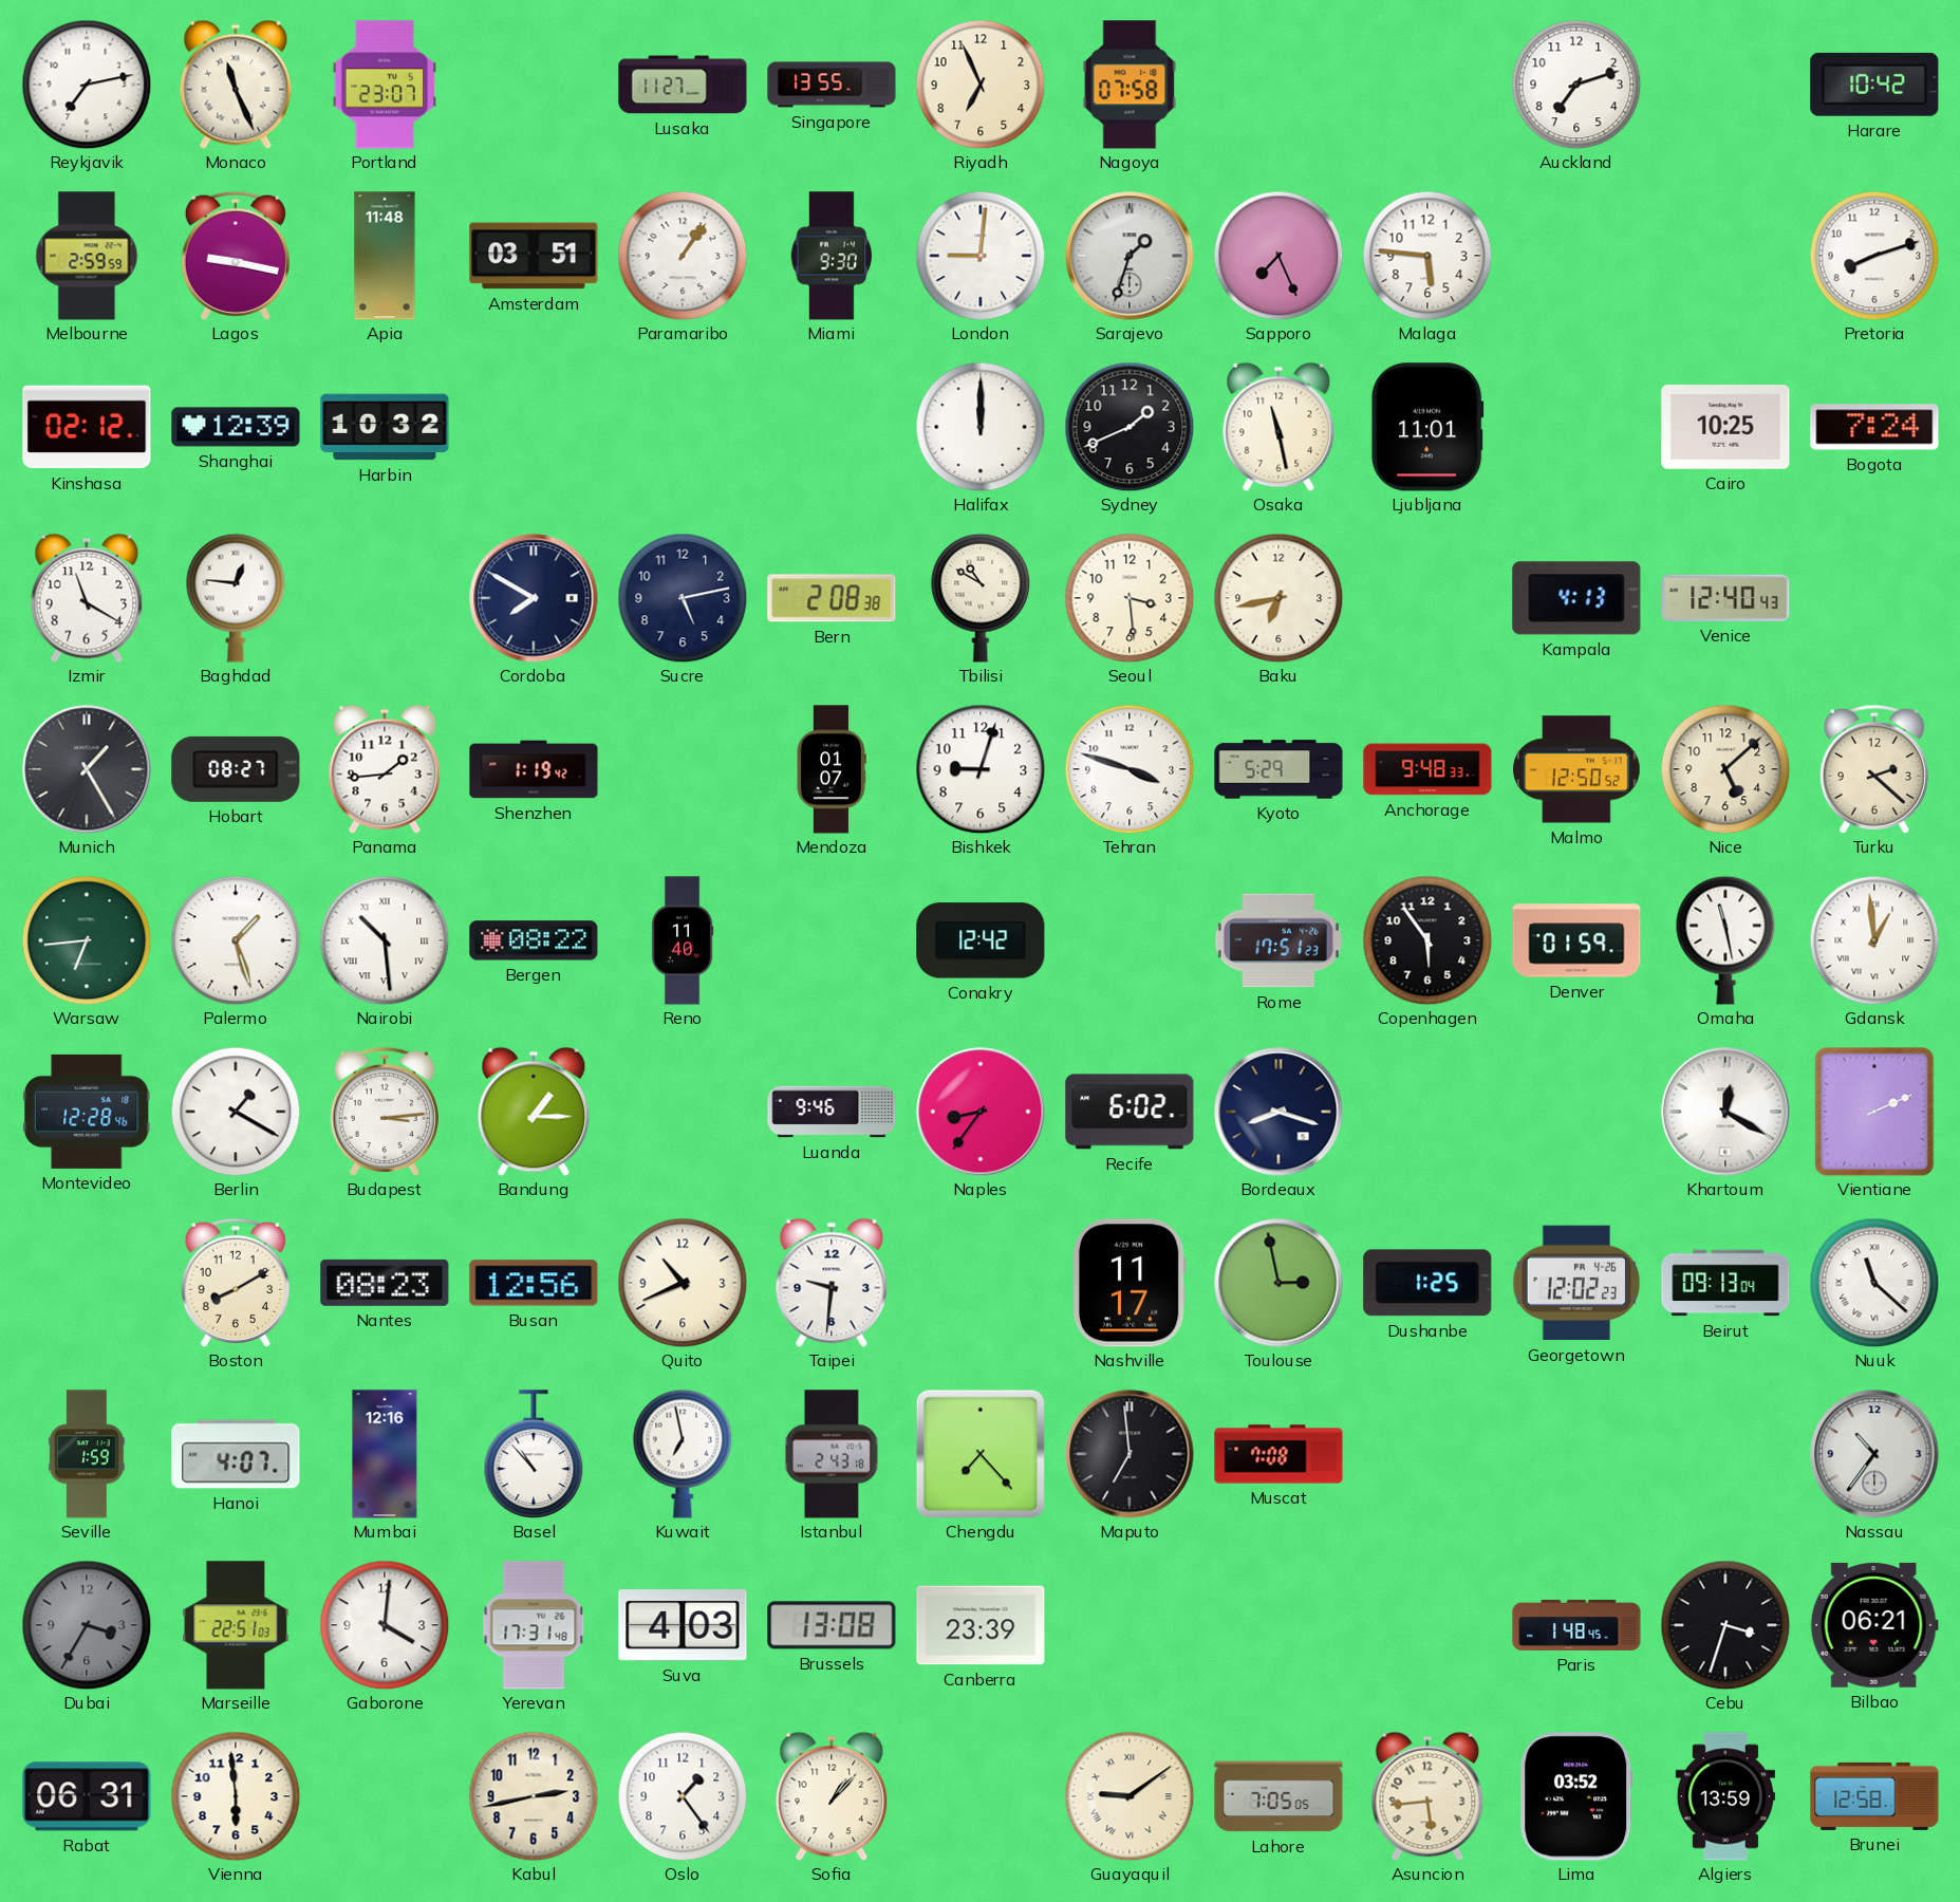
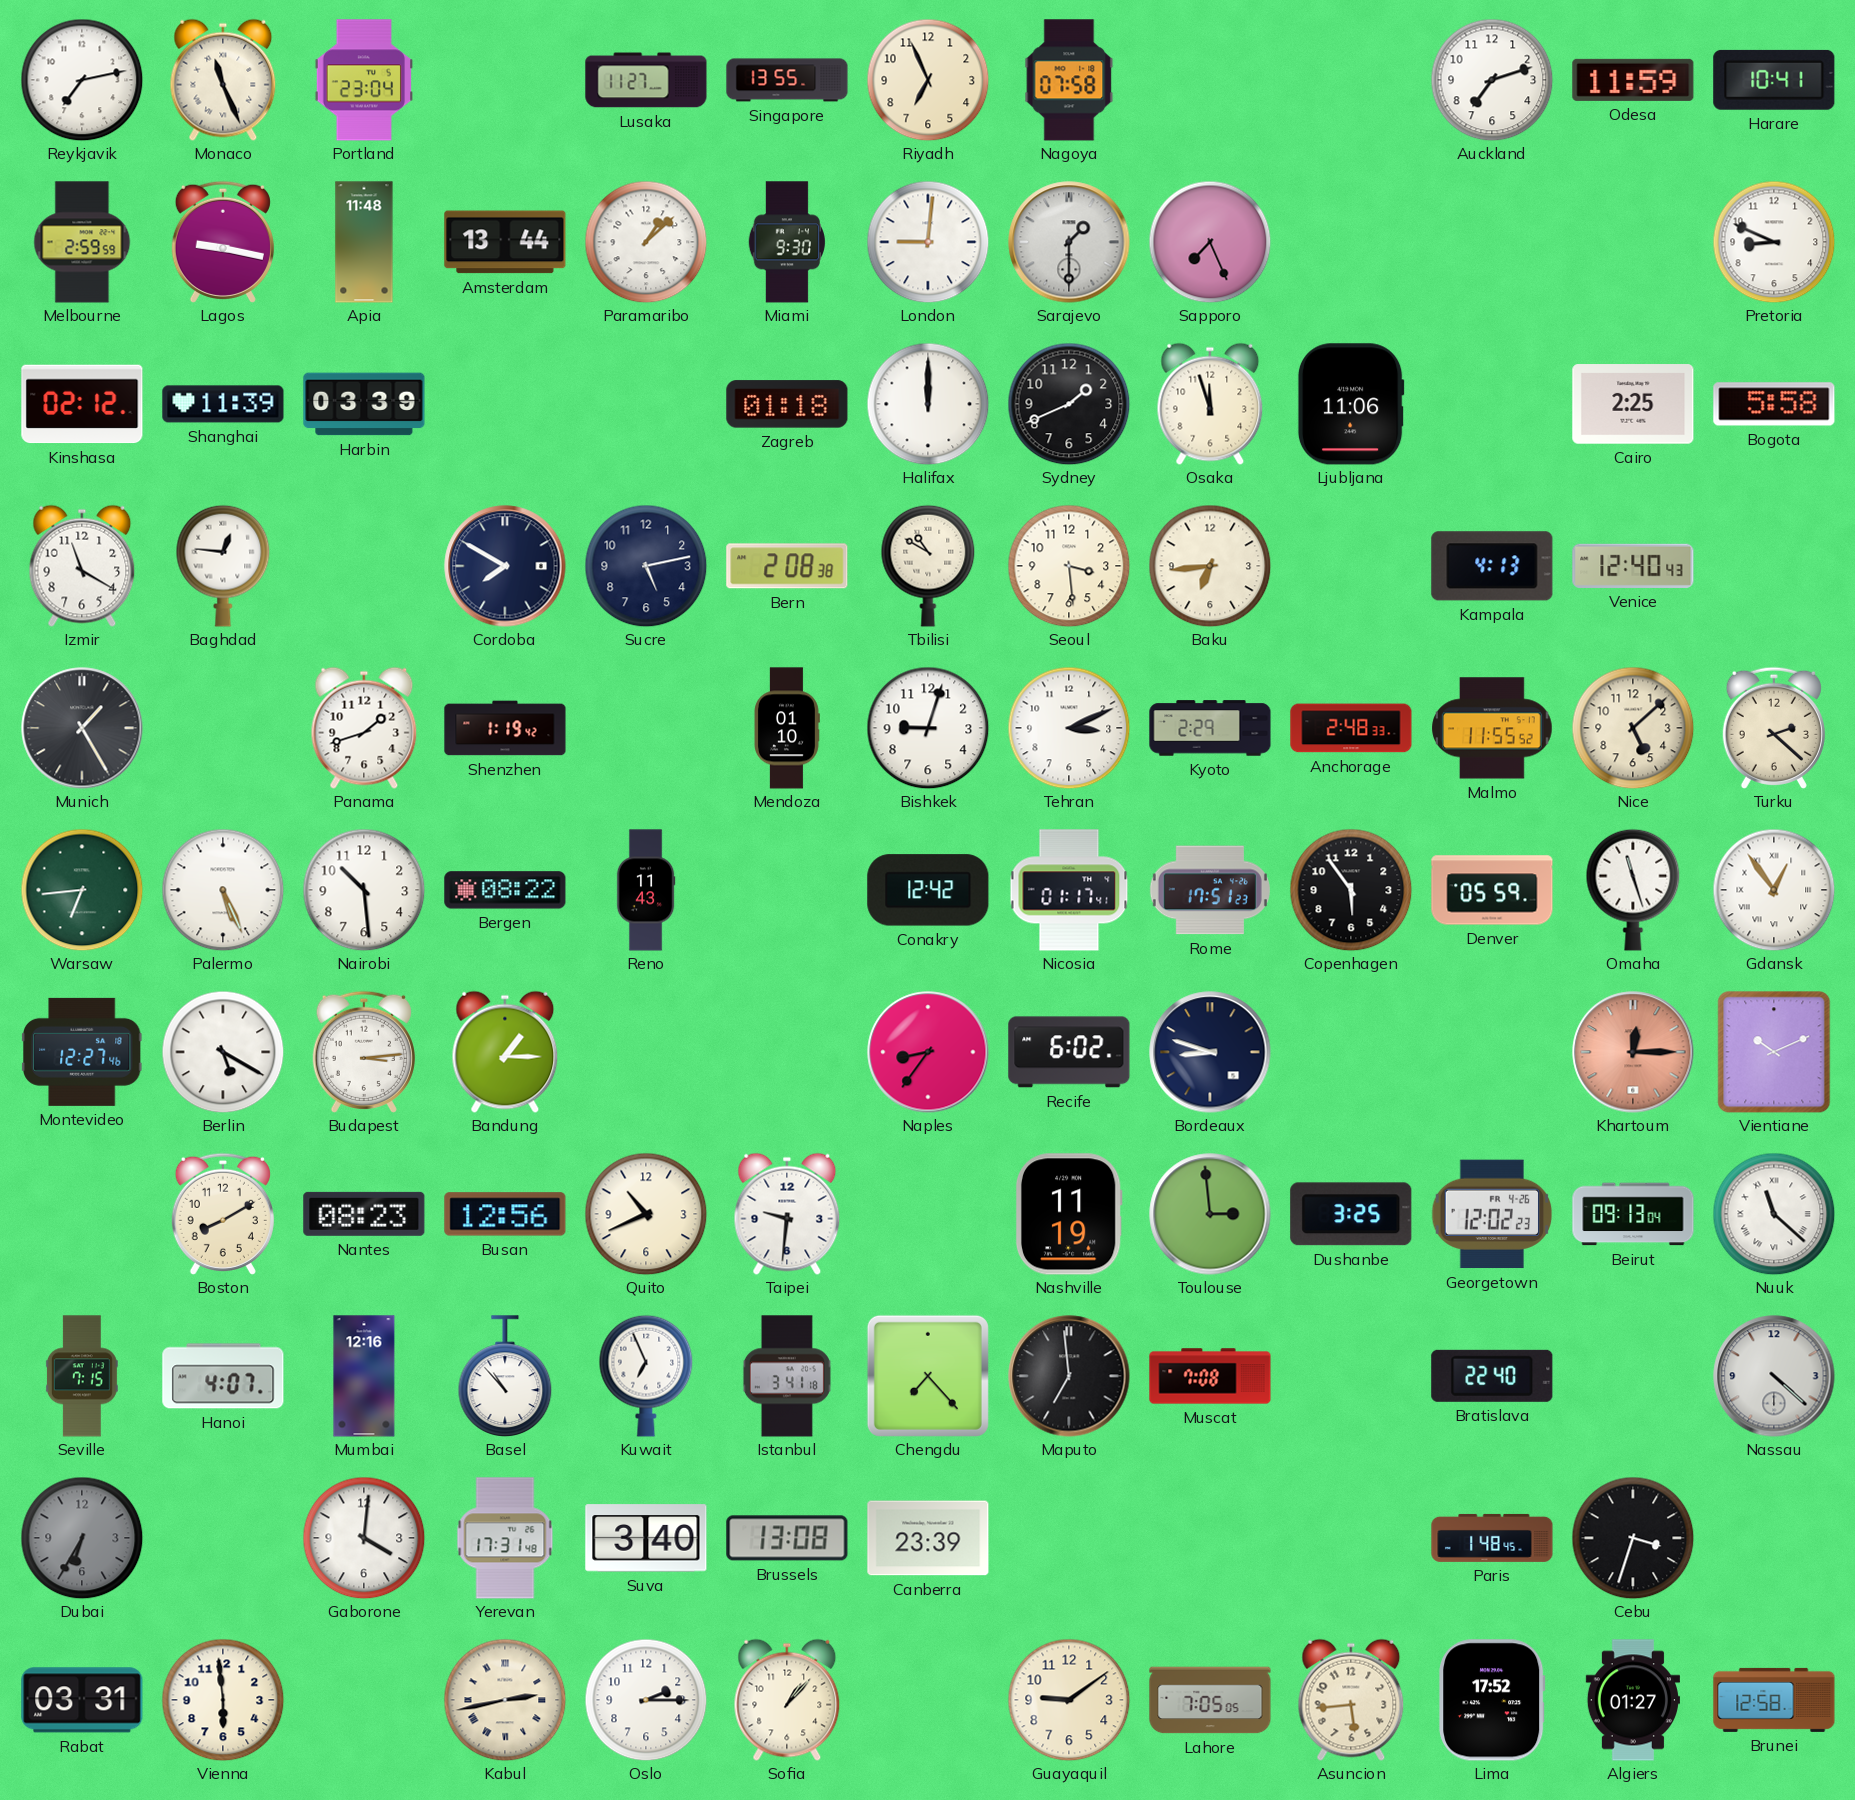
Portland: 23:07 -> 23:04
Odesa: none -> 11:59
Harare: 10:42 -> 10:41
Amsterdam: 03:51 -> 13:44
Paramaribo: 1:06 -> 1:08
Sarajevo: 1:33 -> 1:30
Malaga: 5:46 -> none
Pretoria: 8:12 -> 8:49
Shanghai: 12:39 -> 11:39
Harbin: 10:32 -> 03:39
Zagreb: none -> 01:18
Osaka: 11:28 -> 11:57
Ljubljana: 11:01 -> 11:06
Cairo: 10:25 -> 2:25
Bogota: 7:24 -> 5:58
Baku: 6:43 -> 6:44
Hobart: 08:27 -> none
Panama: 1:44 -> 1:42
Mendoza: 01:07 -> 01:10
Tehran: 3:48 -> 3:11
Kyoto: 5:29 -> 2:29
Anchorage: 9:48 -> 2:48
Malmo: 12:50 -> 11:55
Palermo: 1:27 -> 5:26
Nairobi numerals: Roman -> Arabic
Reno: 11:40 -> 11:43
Nicosia: none -> 01:17
Denver: 01:59 -> 05:59
Omaha: 11:28 -> 11:27
Gdansk: 12:59 -> 12:54
Montevideo: 12:28 -> 12:27
Berlin: 1:20 -> 5:20
Luanda: 9:46 -> none
Bordeaux: 8:18 -> 8:48
Khartoum: 12:20 -> 12:15
Khartoum dial: white -> salmon
Vientiane: 2:11 -> 10:11
Nashville: 11:17 -> 11:19
Toulouse: 2:58 -> 2:59
Dushanbe: 1:25 -> 3:25
Seville: 1:59 -> 7:15
Kuwait: 6:58 -> 6:56
Istanbul: 2:43 -> 3:41
Bratislava: none -> 22:40
Nassau: 10:36 -> 4:22
Dubai: 3:35 -> 6:35
Marseille: 22:51 -> none
Suva: 4:03 -> 3:40
Bilbao: 06:21 -> none
Rabat: 06:31 -> 03:31
Kabul numerals: Arabic -> Roman
Oslo: 1:24 -> 2:15
Guayaquil numerals: Roman -> Arabic
Lima: 03:52 -> 17:52
Algiers: 13:59 -> 01:27
